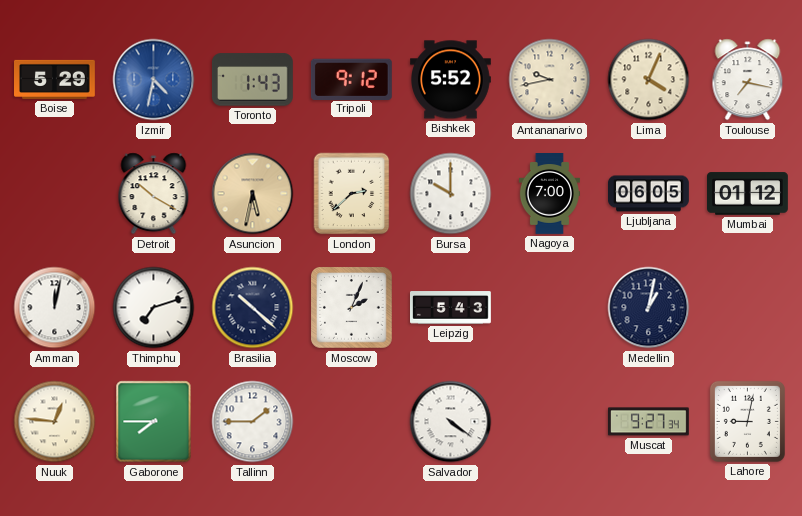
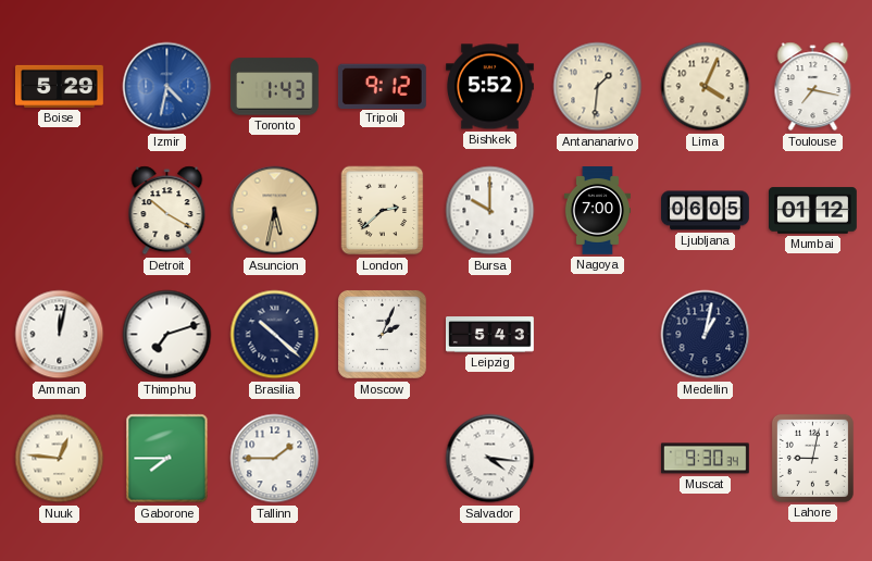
Antananarivo: 9:43 -> 1:31
Salvador: 4:21 -> 4:16
Muscat: 9:27 -> 9:30
